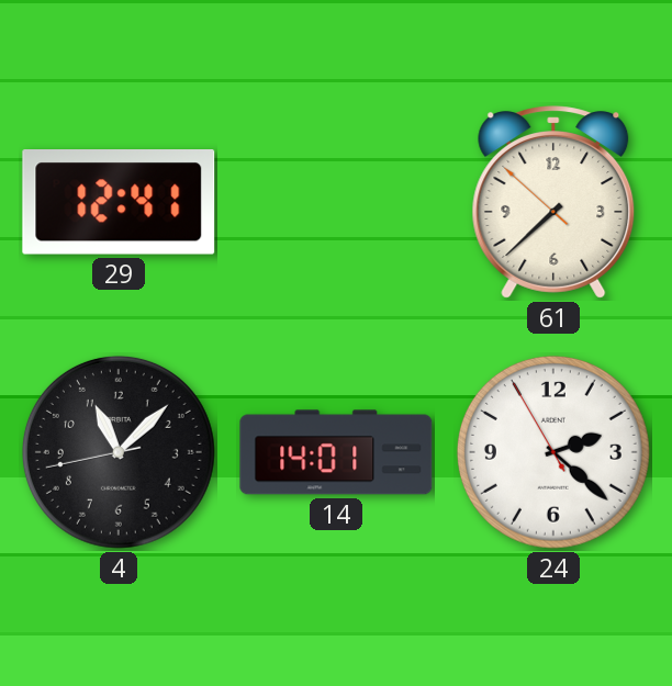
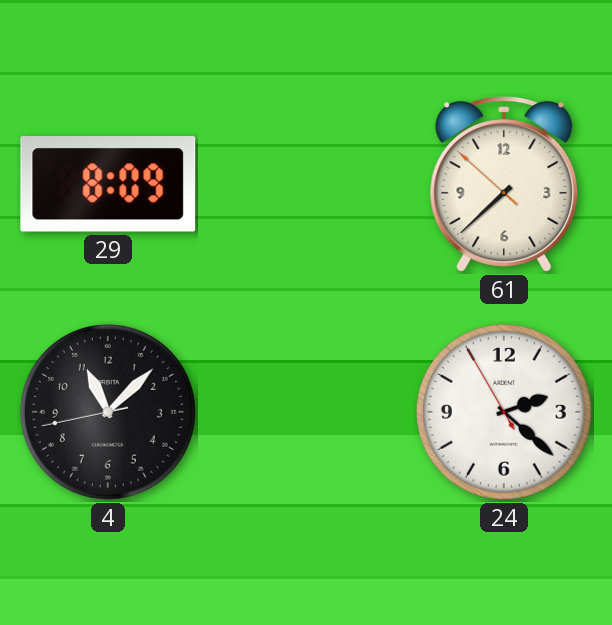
29: 12:41 -> 8:09
14: 14:01 -> none
